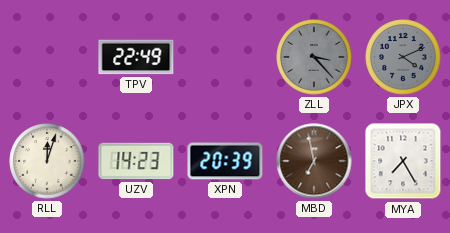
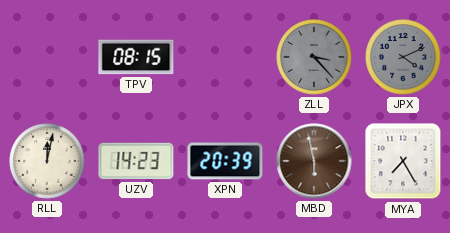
TPV: 22:49 -> 08:15
RLL: 12:03 -> 12:02
MBD: 6:58 -> 5:58
